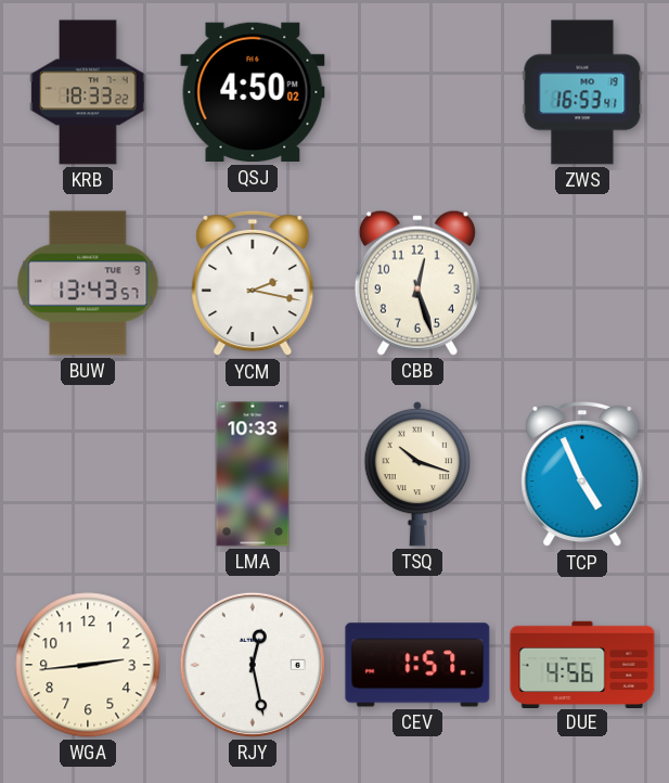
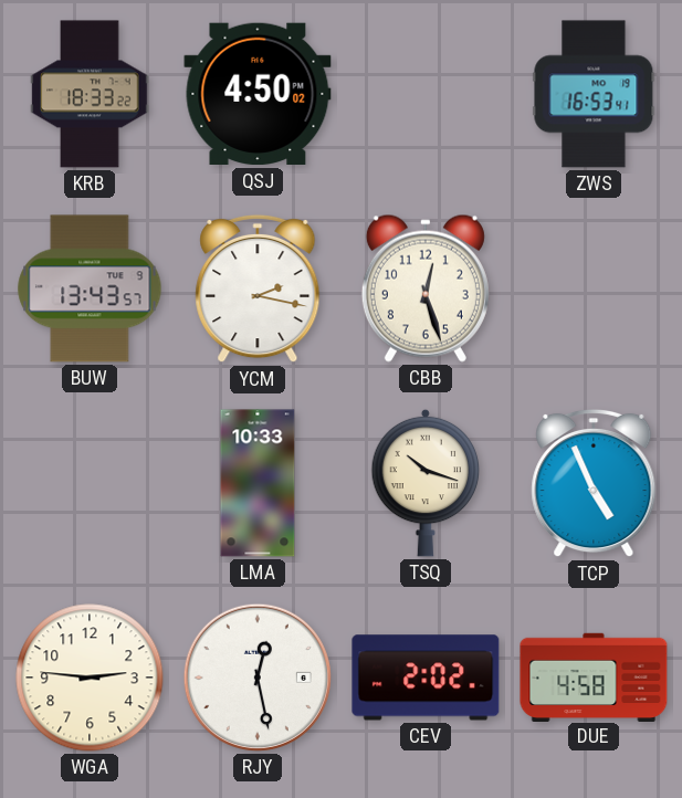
WGA: 2:44 -> 2:46
CEV: 1:57 -> 2:02
DUE: 4:56 -> 4:58
